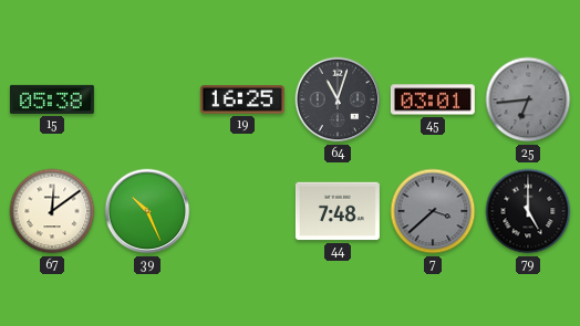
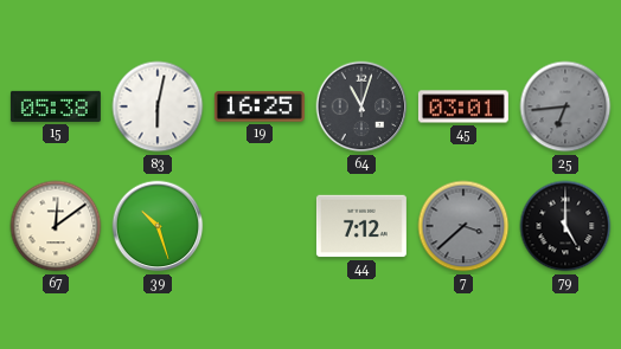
83: none -> 6:02
39: 10:26 -> 10:27
44: 7:48 -> 7:12
